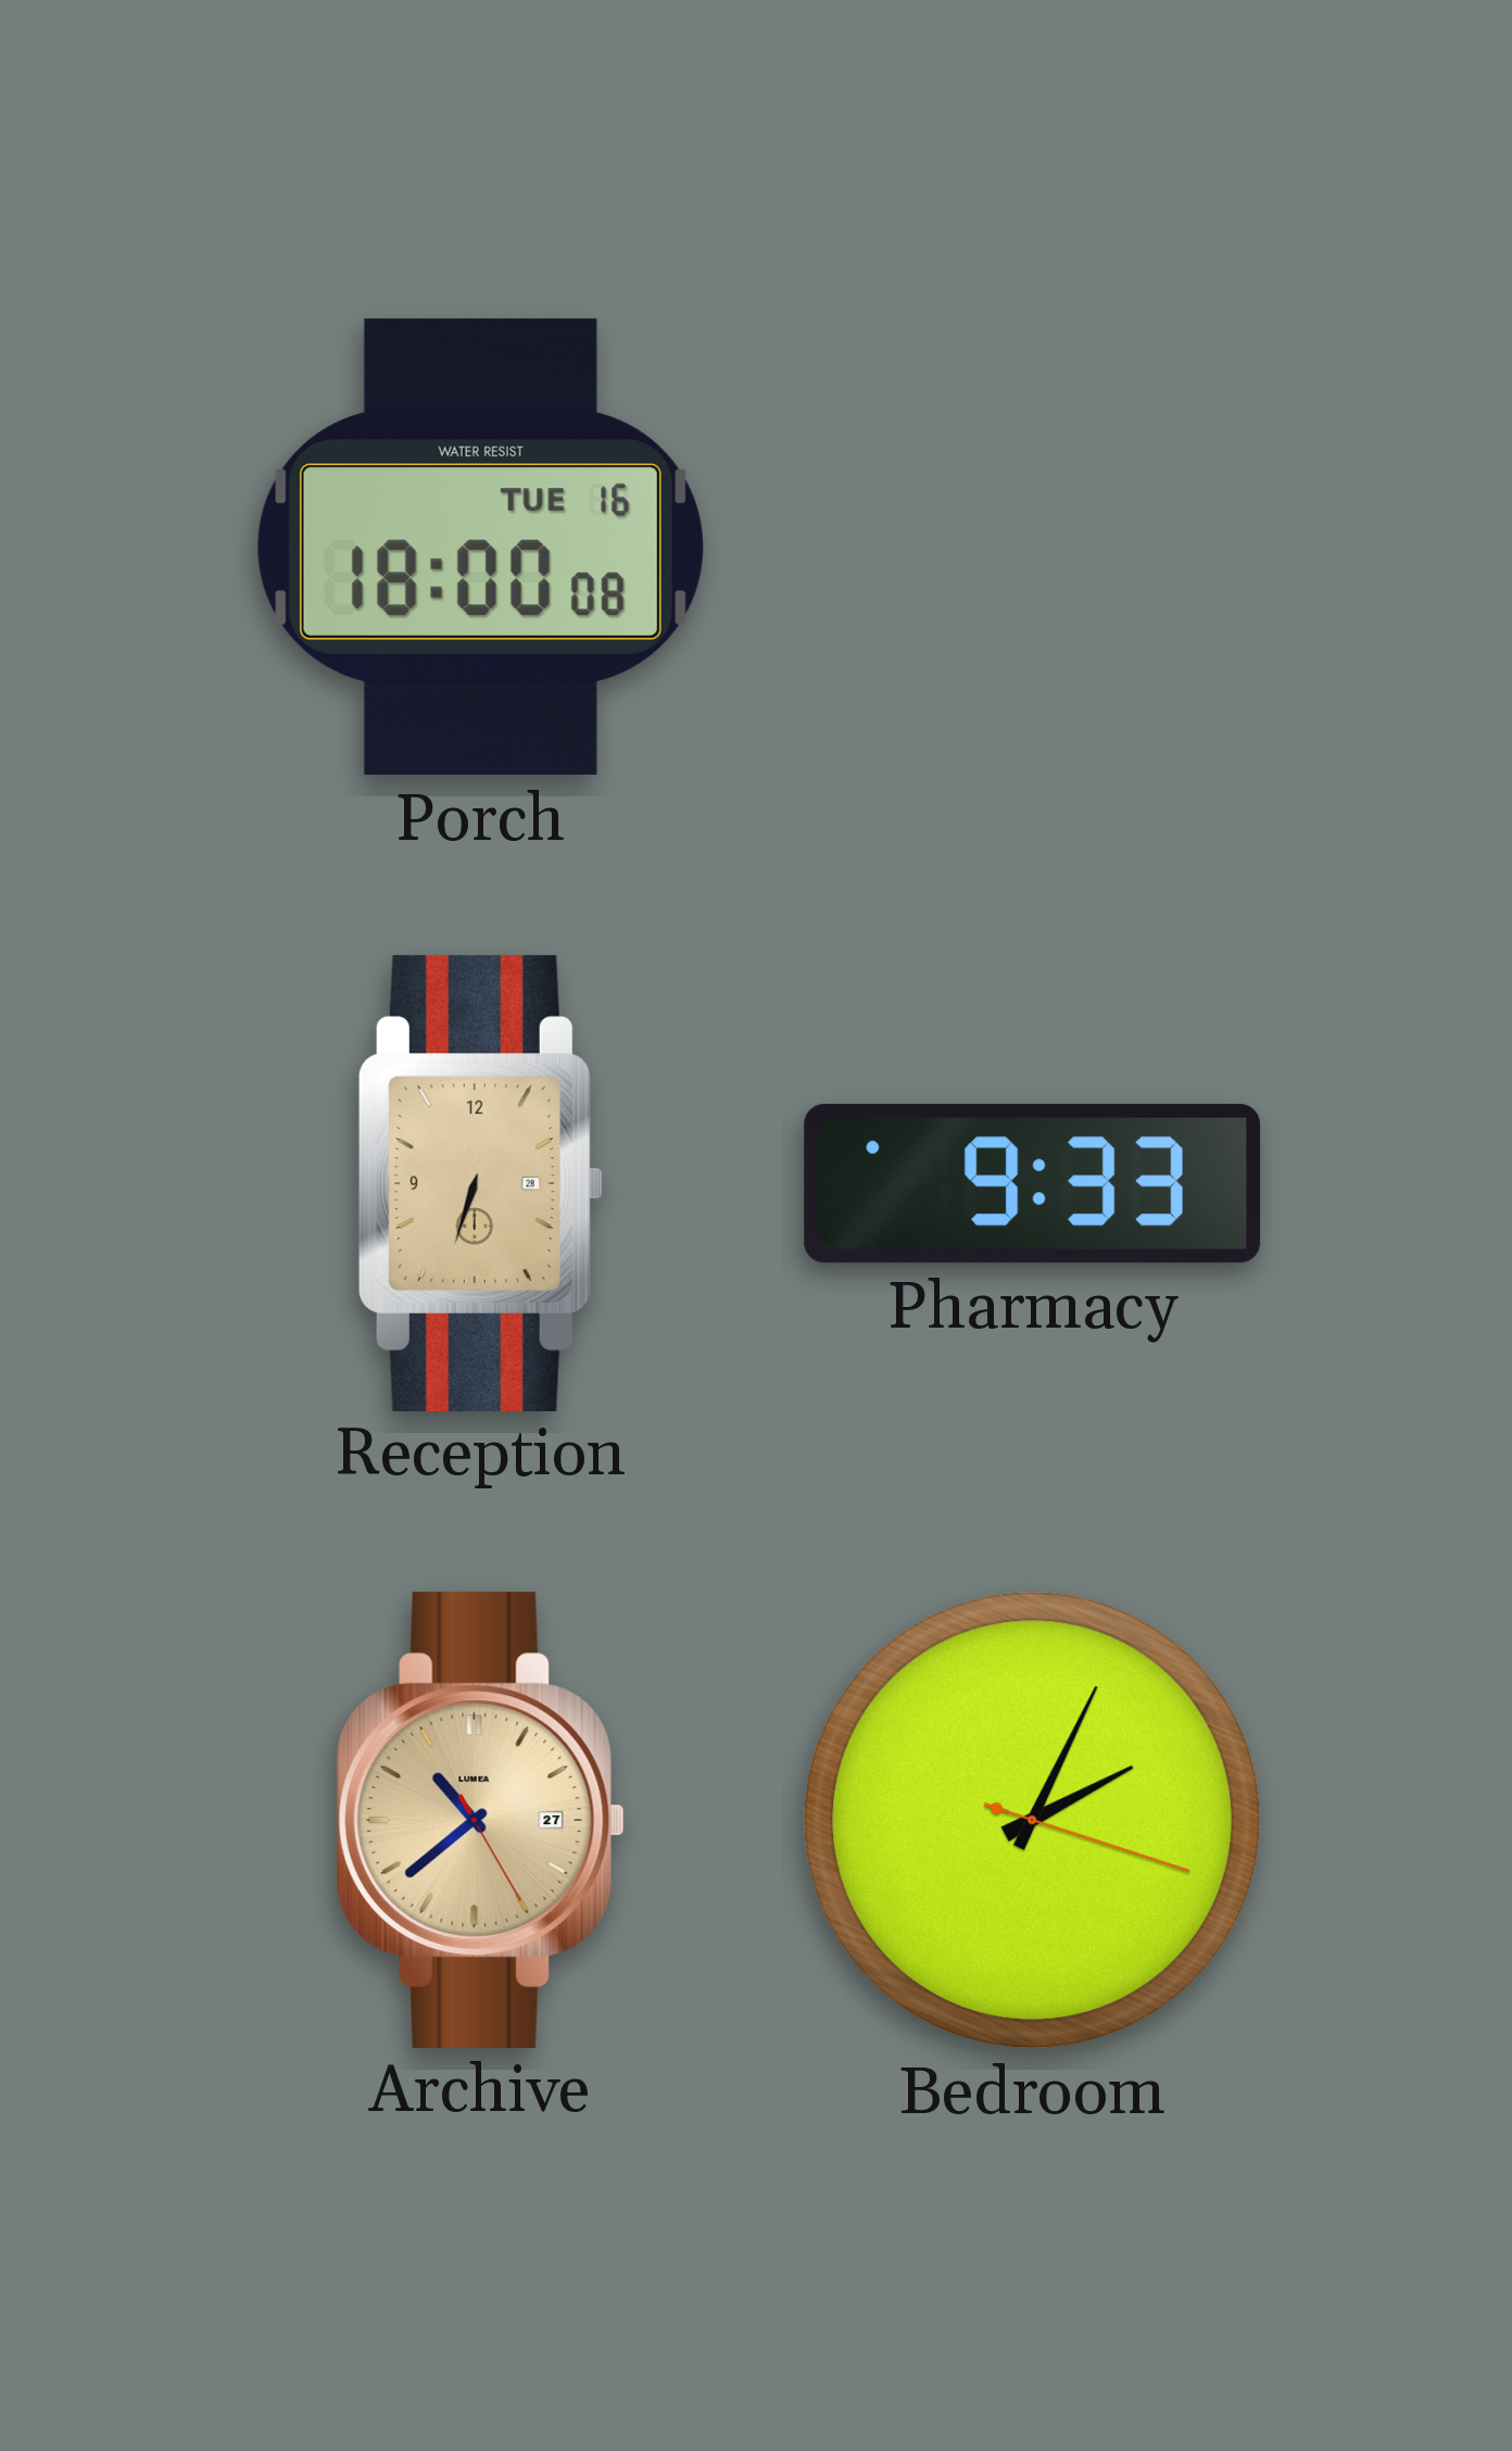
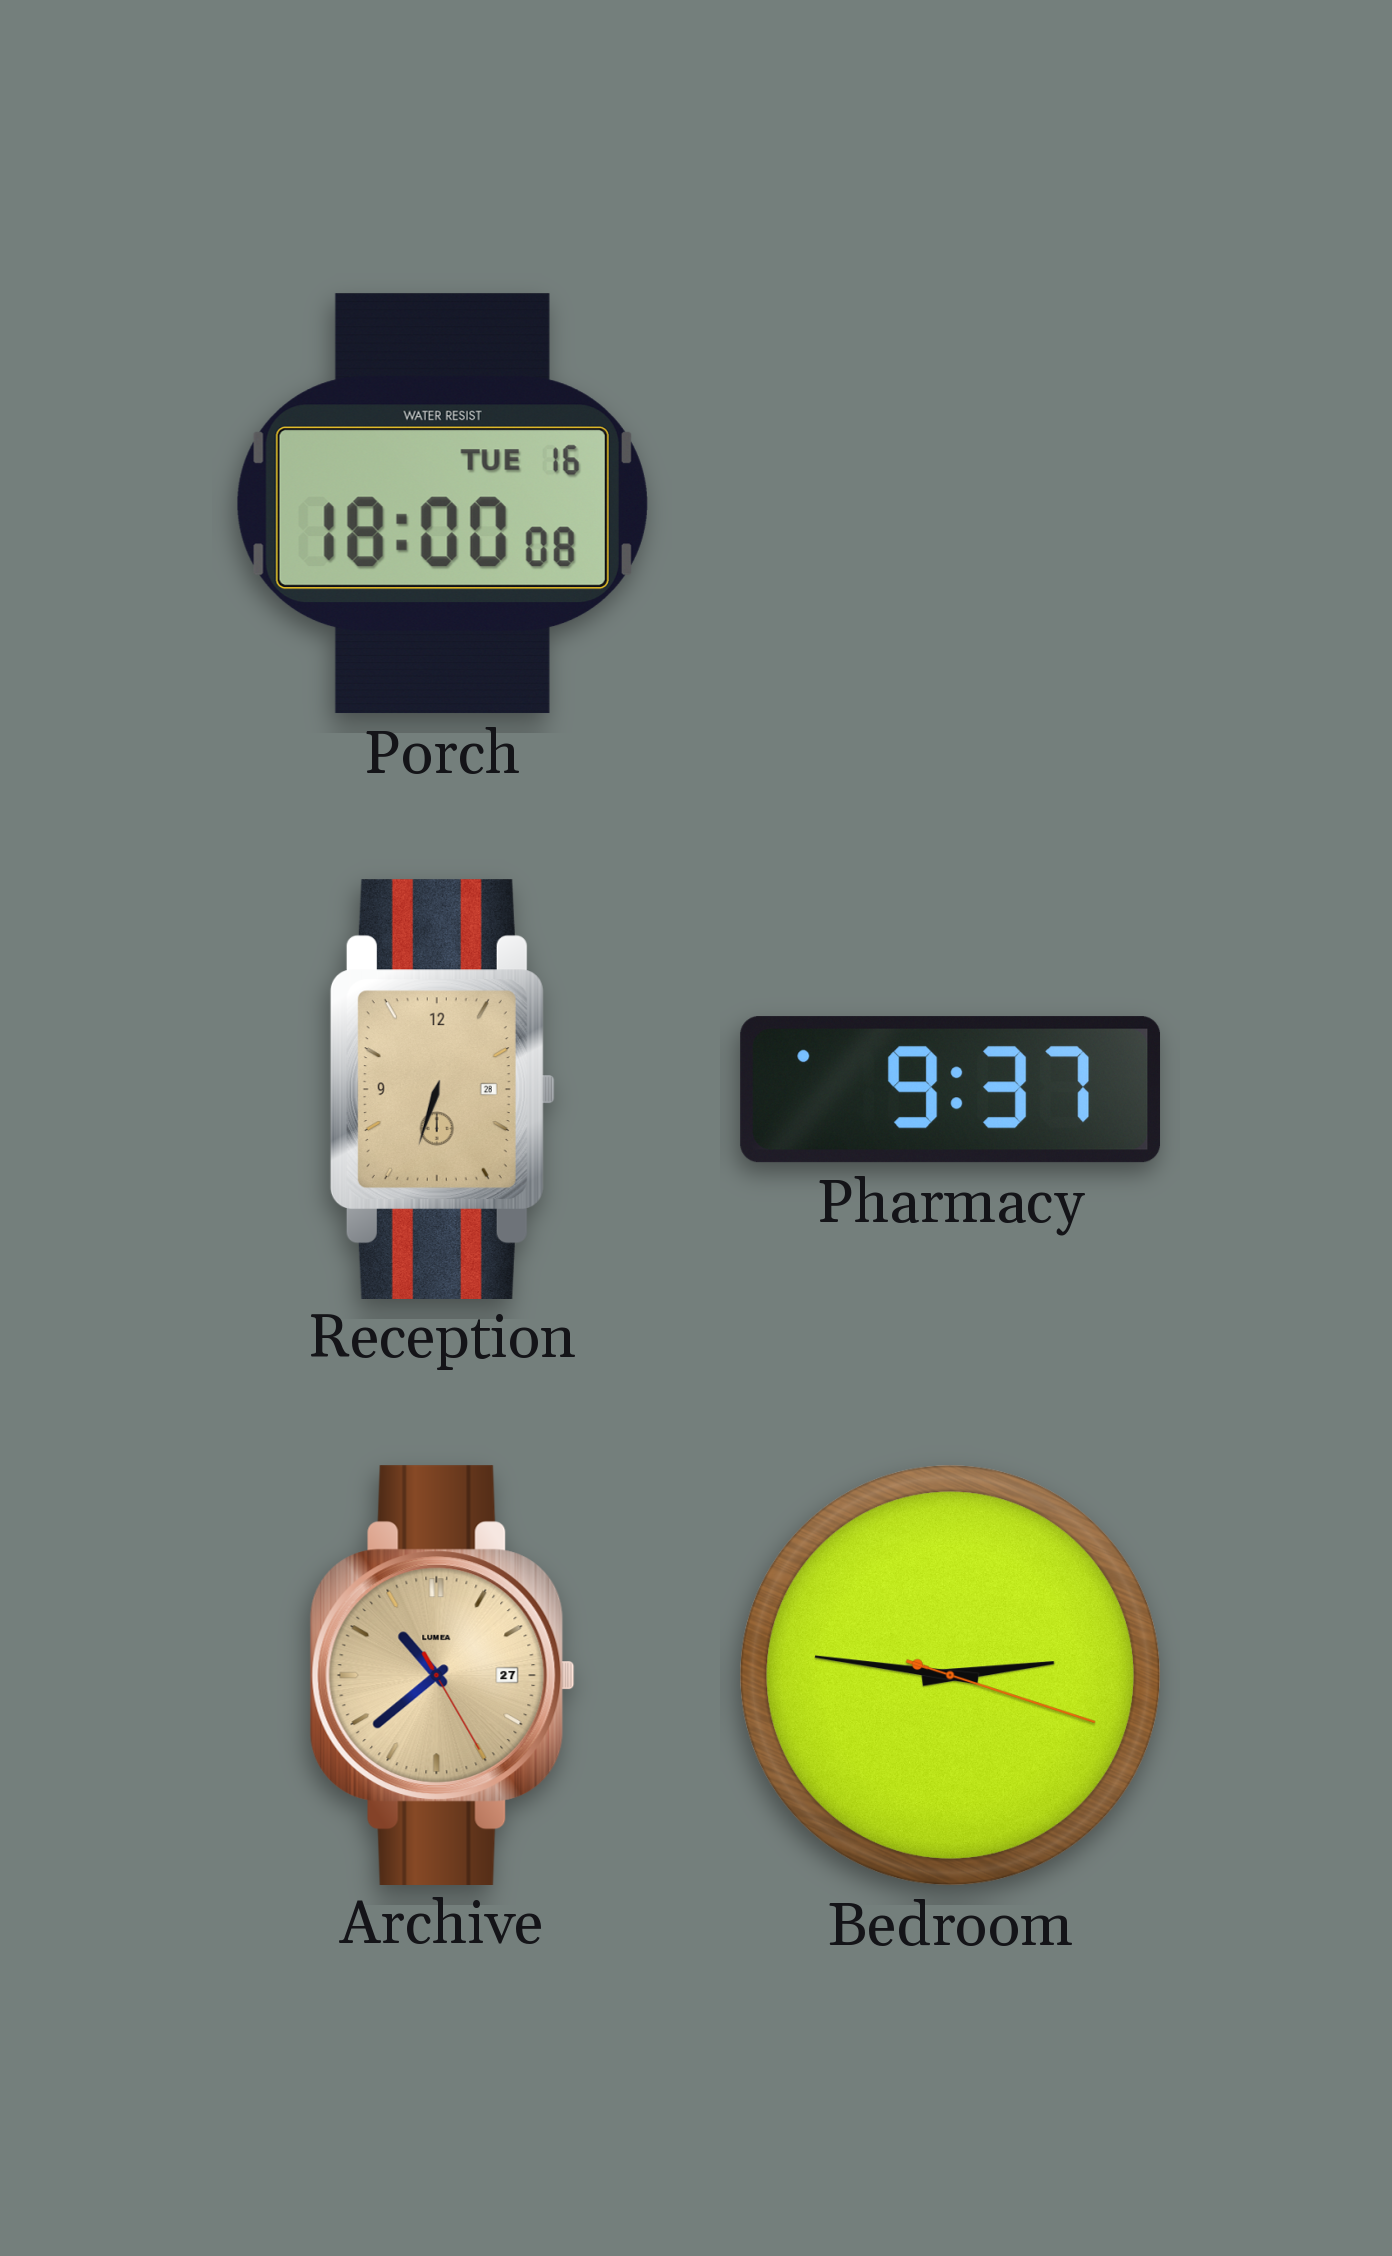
Pharmacy: 9:33 -> 9:37
Bedroom: 2:04 -> 2:46
